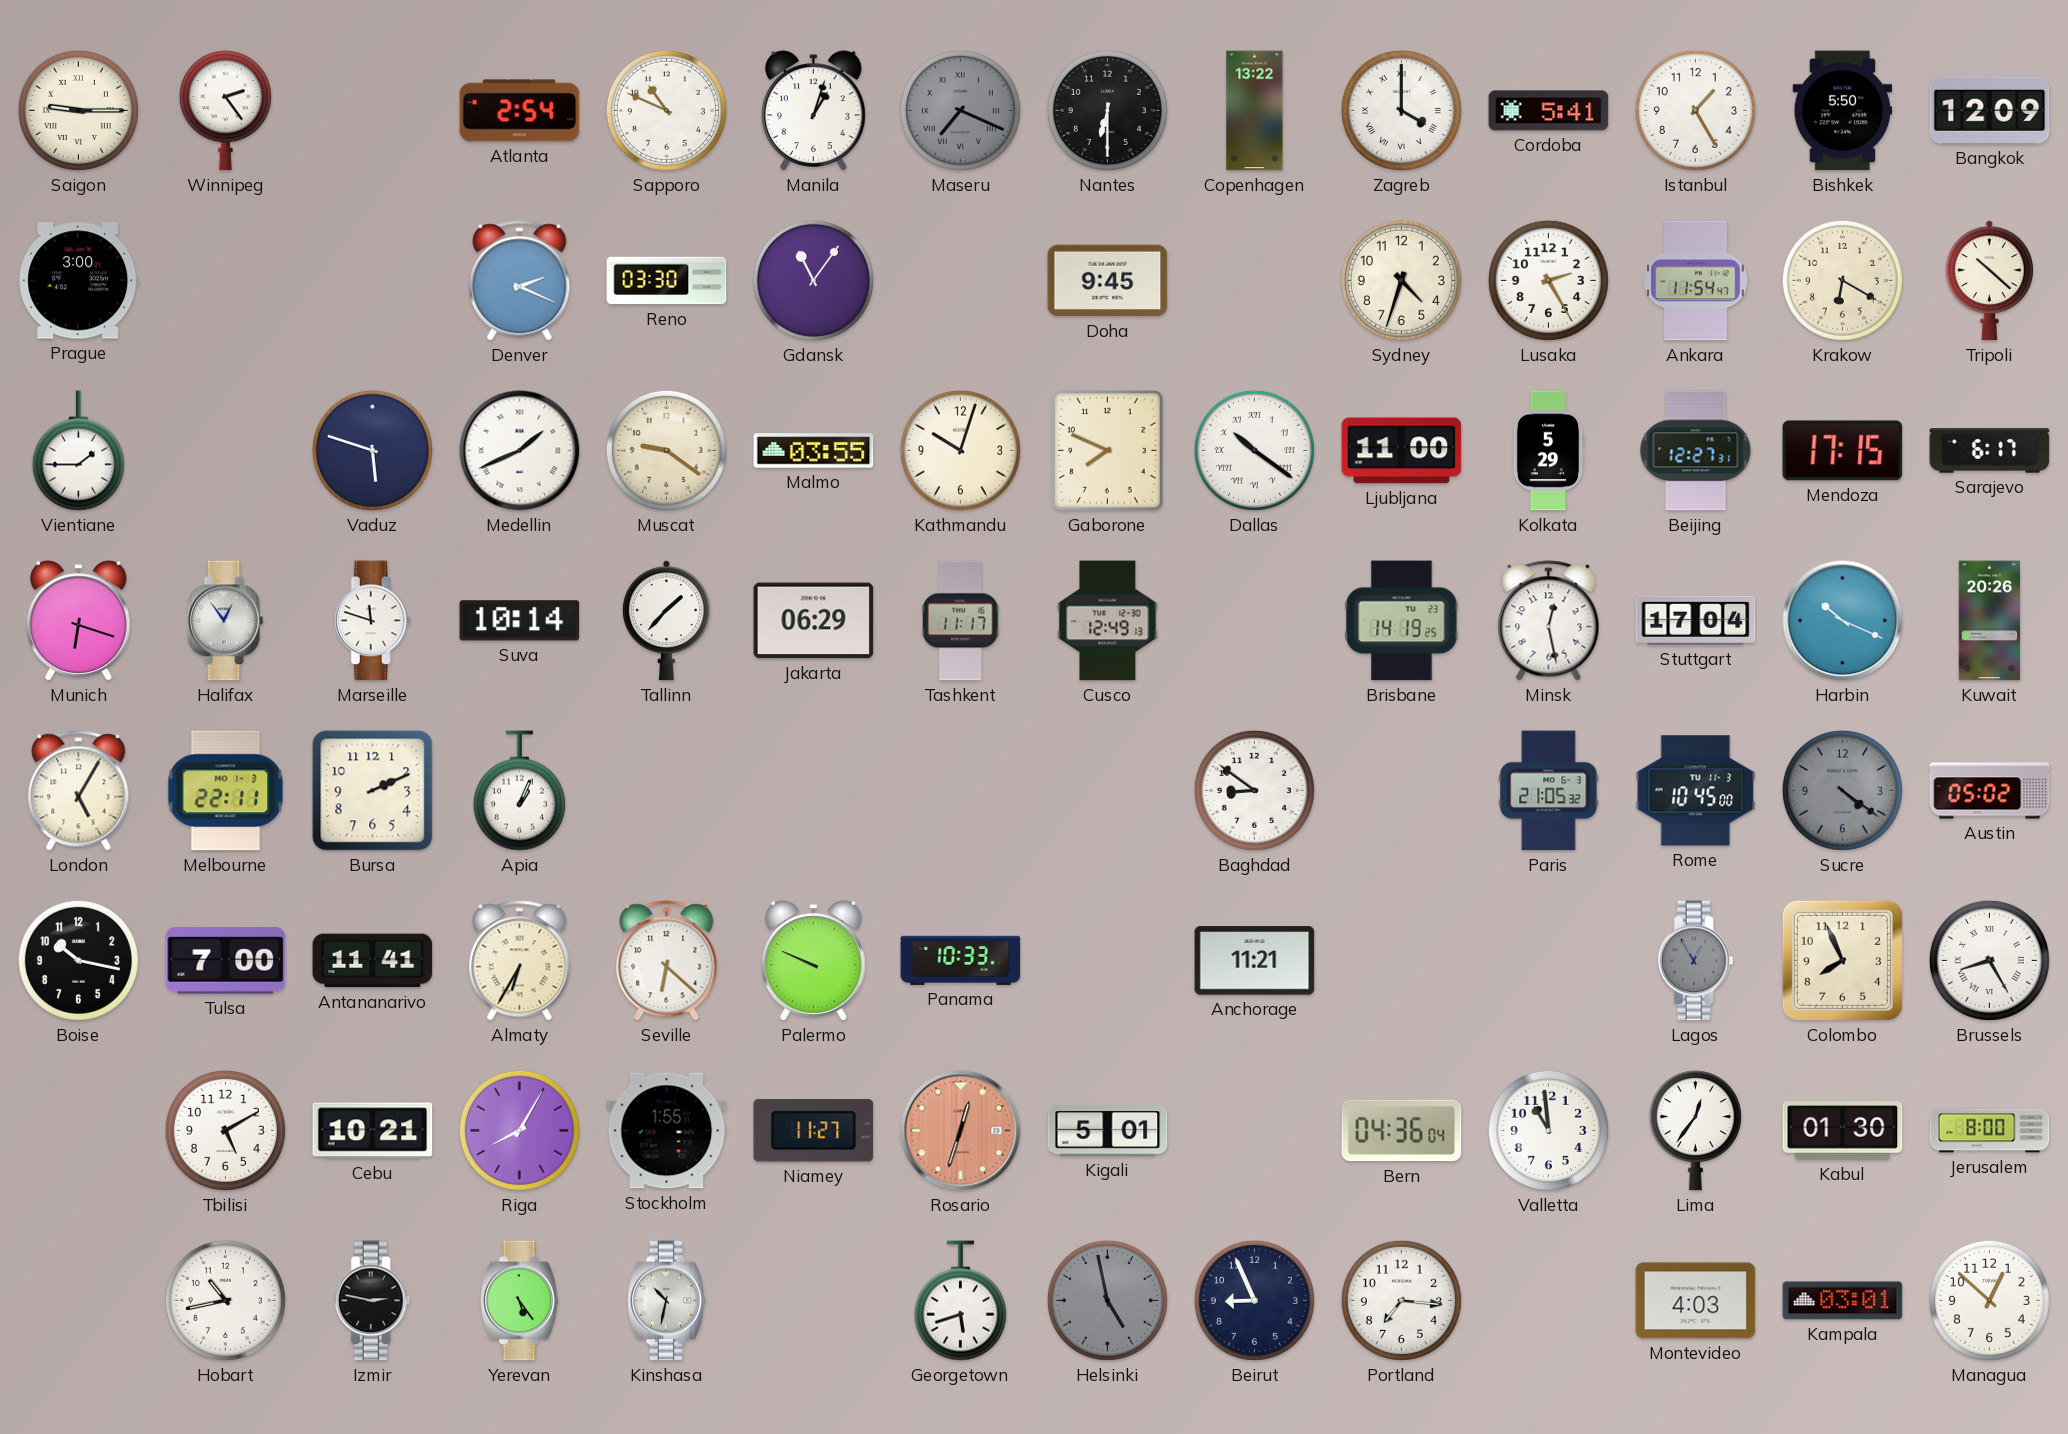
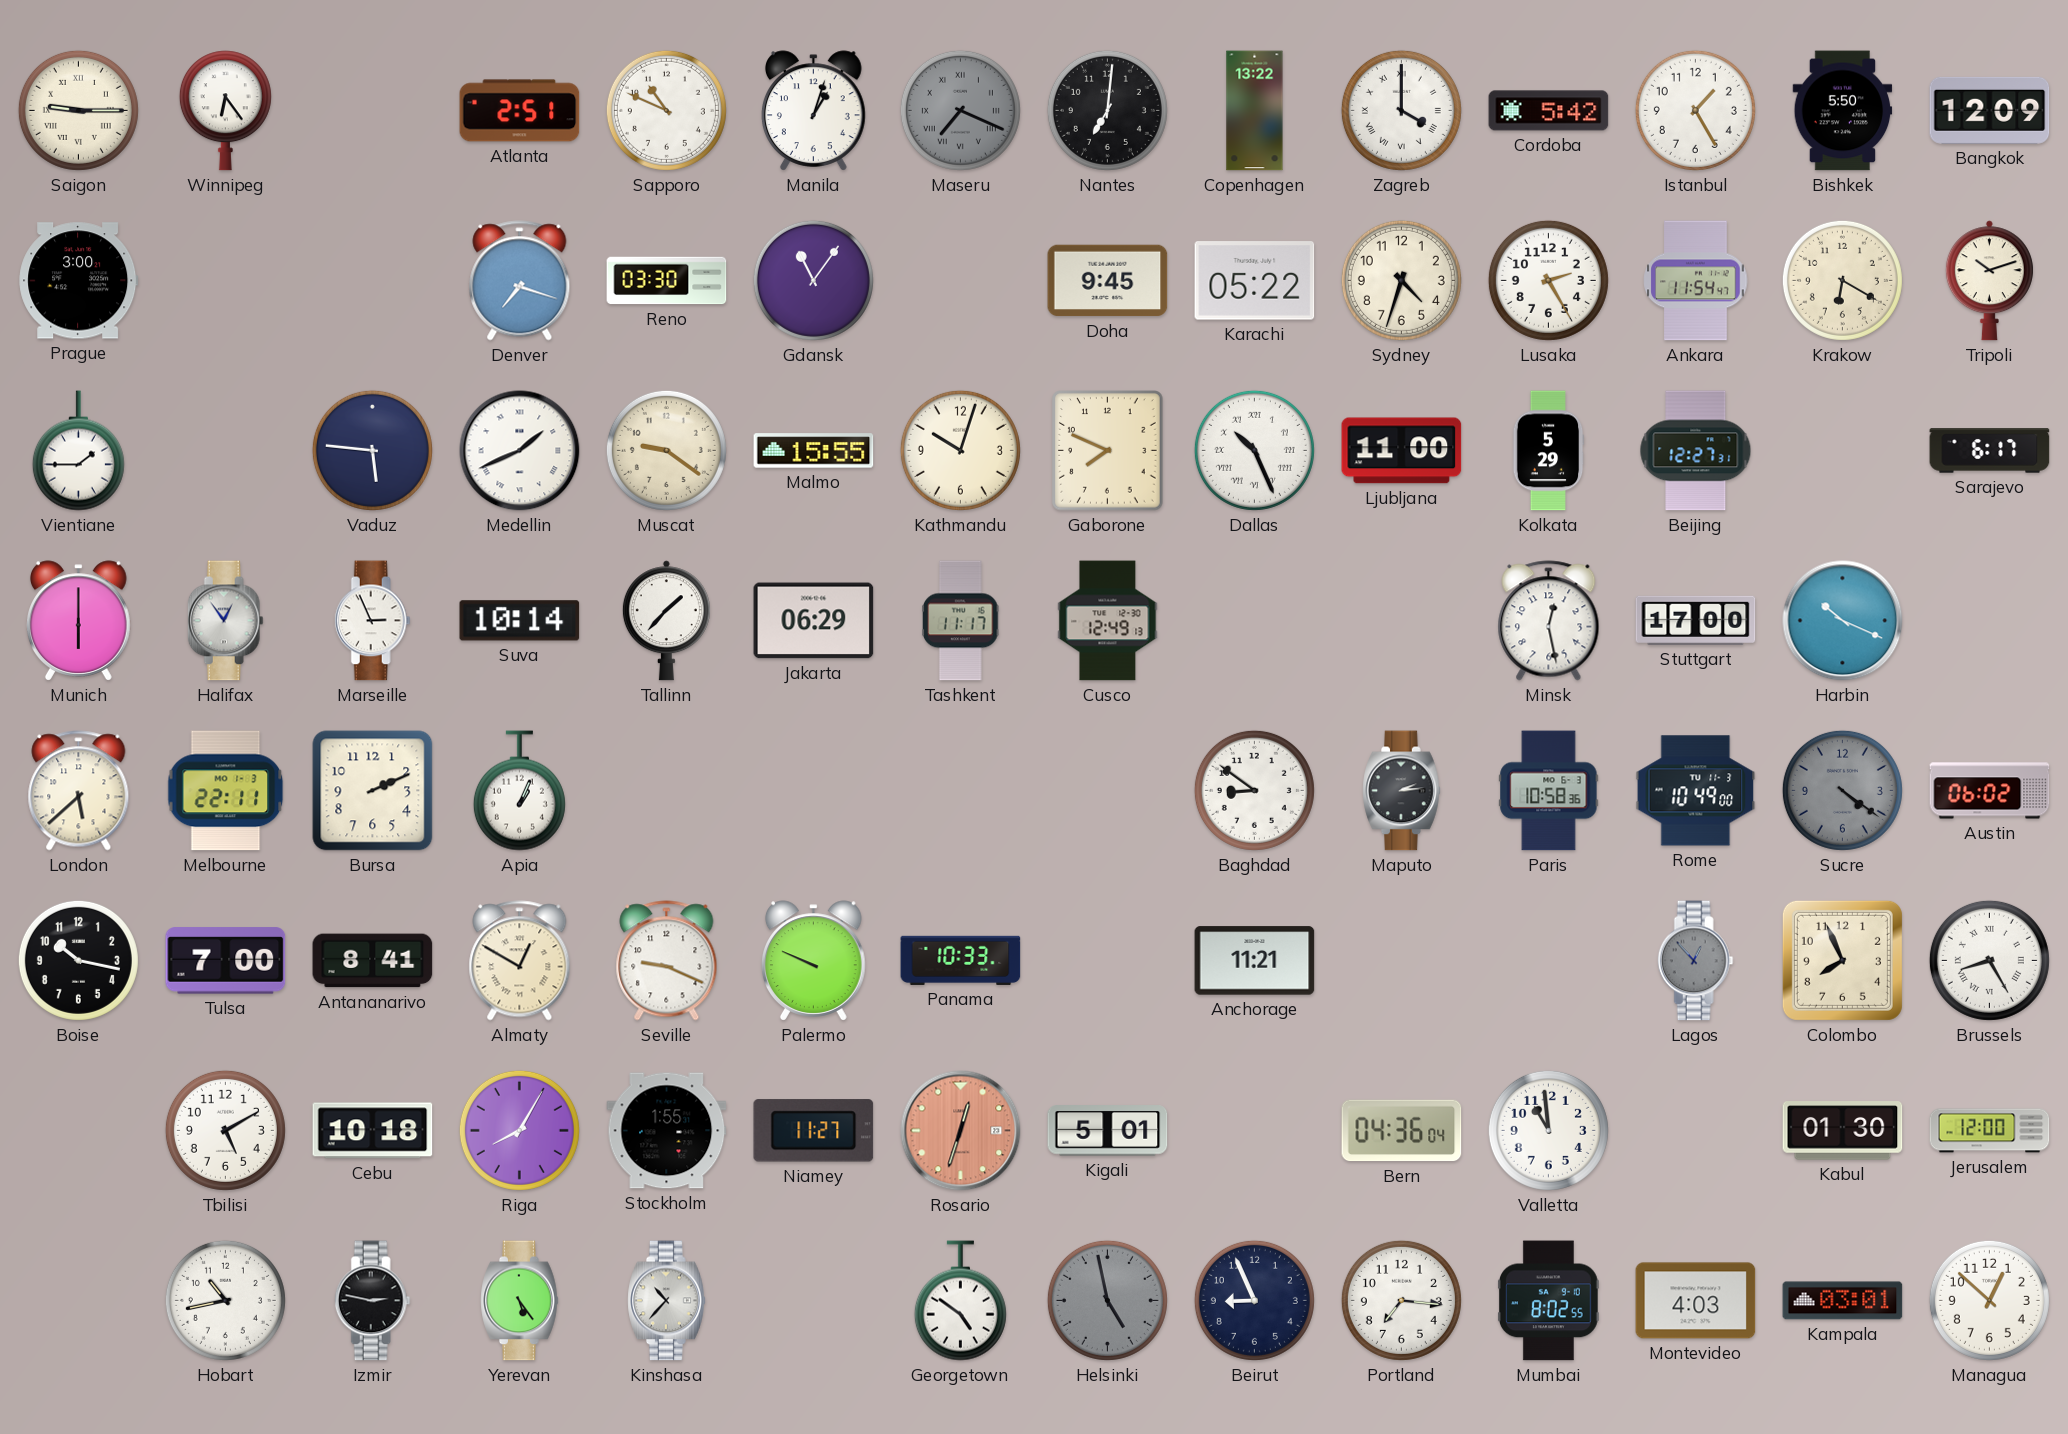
Winnipeg: 2:24 -> 6:24
Atlanta: 2:54 -> 2:51
Nantes: 6:30 -> 7:01
Cordoba: 5:41 -> 5:42
Denver: 2:19 -> 7:18
Karachi: none -> 05:22
Tripoli: 10:22 -> 10:12
Vaduz: 5:48 -> 5:46
Malmo: 03:55 -> 15:55
Dallas: 10:21 -> 10:26
Mendoza: 17:15 -> none
Munich: 6:18 -> 6:00
Marseille: 11:48 -> 2:56
Brisbane: 14:19 -> none
Stuttgart: 17:04 -> 17:00
Kuwait: 20:26 -> none
London: 5:05 -> 5:38
Maputo: none -> 2:14
Paris: 21:05 -> 10:58
Rome: 10:45 -> 10:49
Austin: 05:02 -> 06:02
Antananarivo: 11:41 -> 8:41
Almaty: 6:35 -> 12:50
Seville: 6:22 -> 9:19
Lagos: 12:55 -> 12:53
Cebu: 10:21 -> 10:18
Lima: 12:36 -> none
Jerusalem: 8:00 -> 12:00
Kinshasa: 10:32 -> 10:37
Georgetown: 5:42 -> 4:51
Mumbai: none -> 8:02
